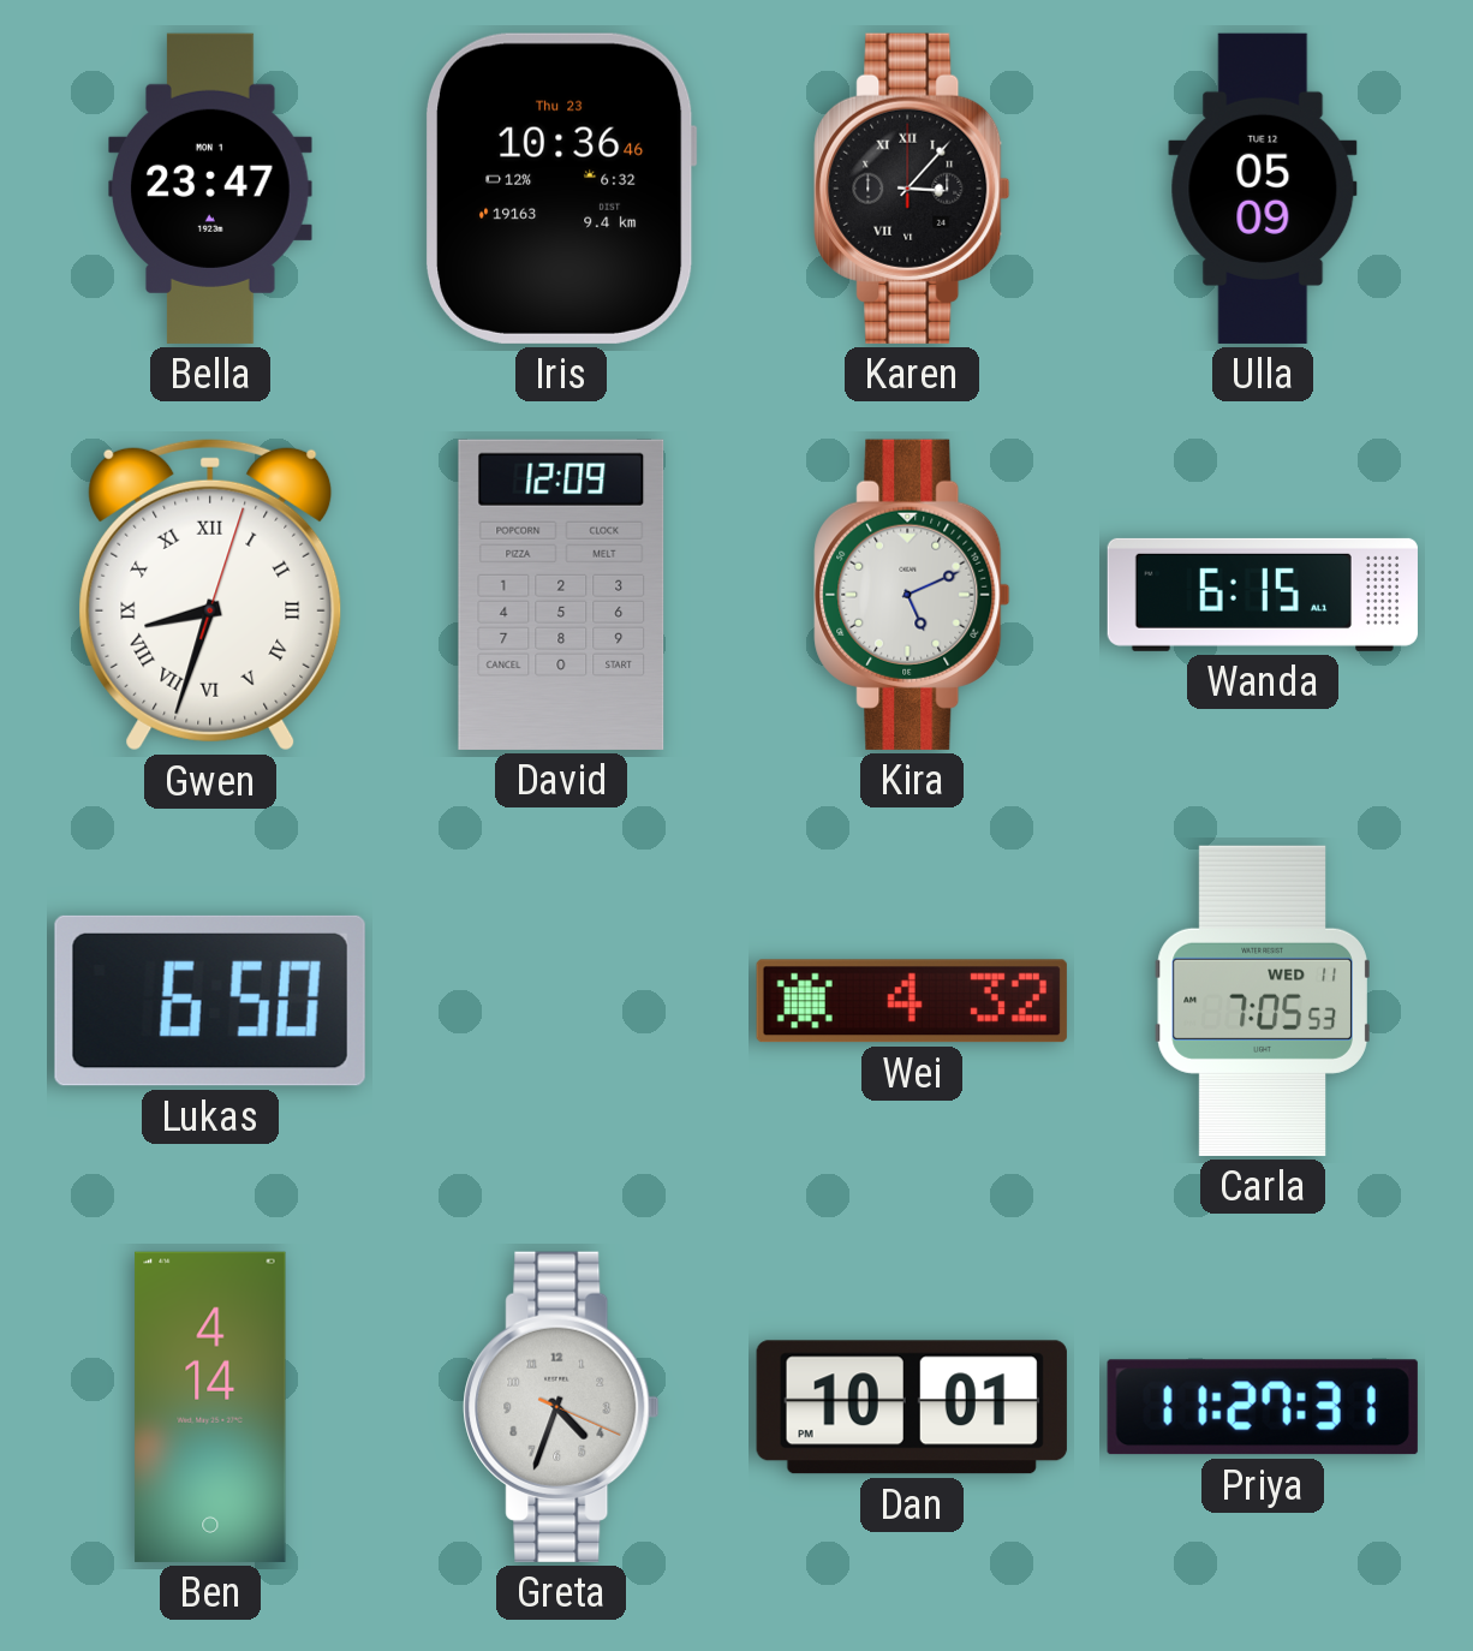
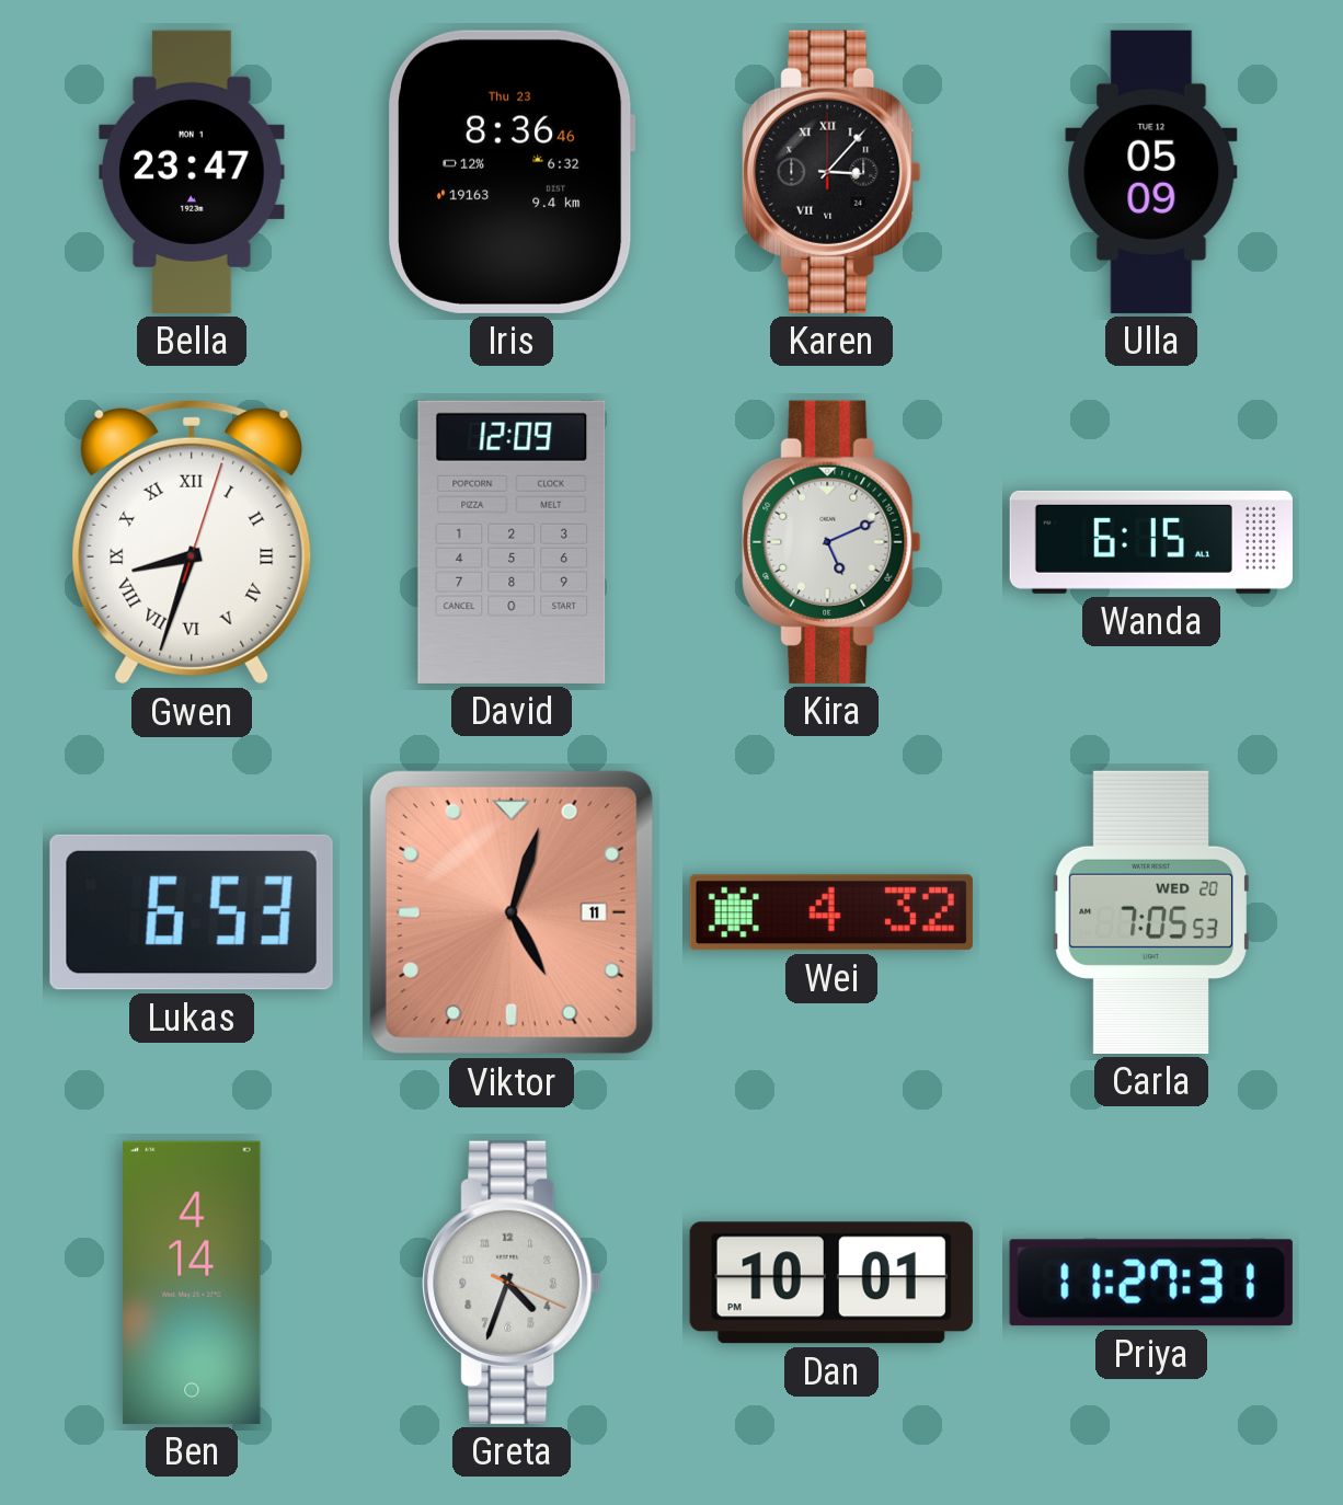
Iris: 10:36 -> 8:36
Lukas: 6:50 -> 6:53
Viktor: none -> 5:03
Carla date: WED 11 -> WED 20
